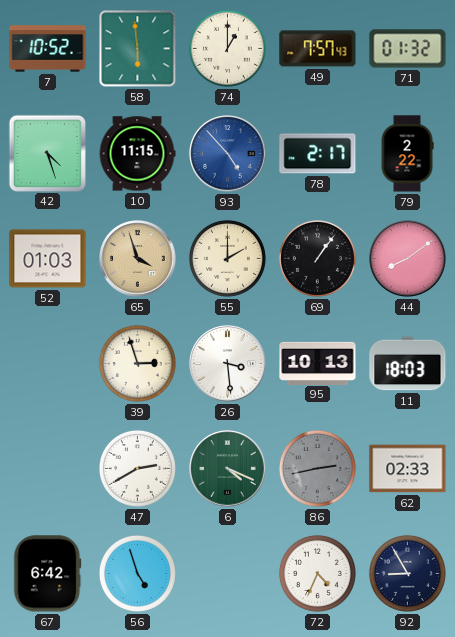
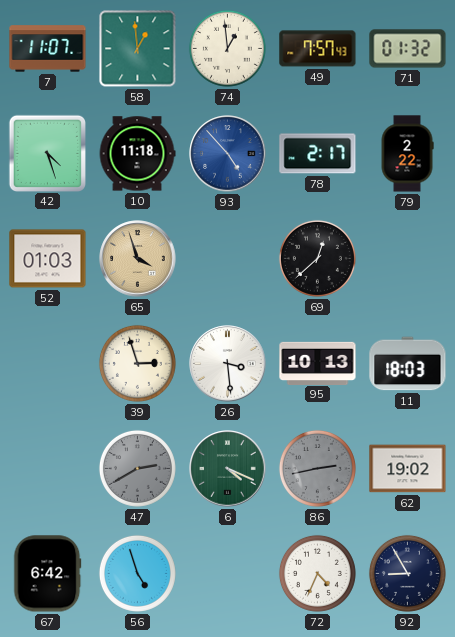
7: 10:52 -> 11:07
58: 5:59 -> 12:59
74: 1:00 -> 12:59
10: 11:15 -> 11:18
55: 2:00 -> none
69: 1:06 -> 12:38
44: 8:09 -> none
47 dial: white -> grey
62: 02:33 -> 19:02
